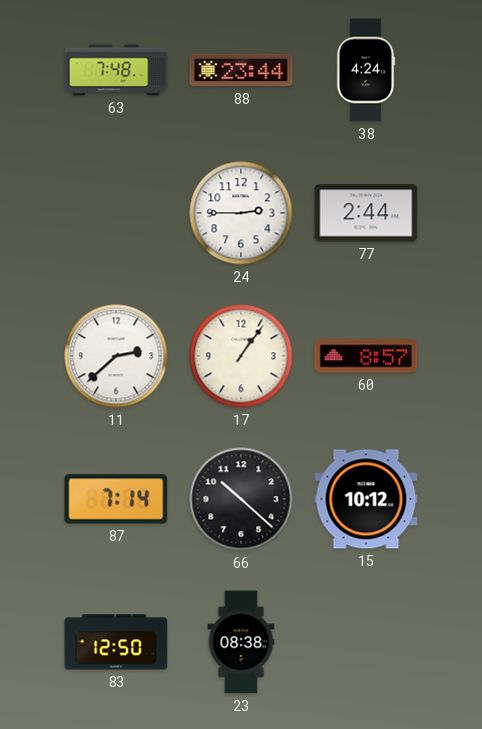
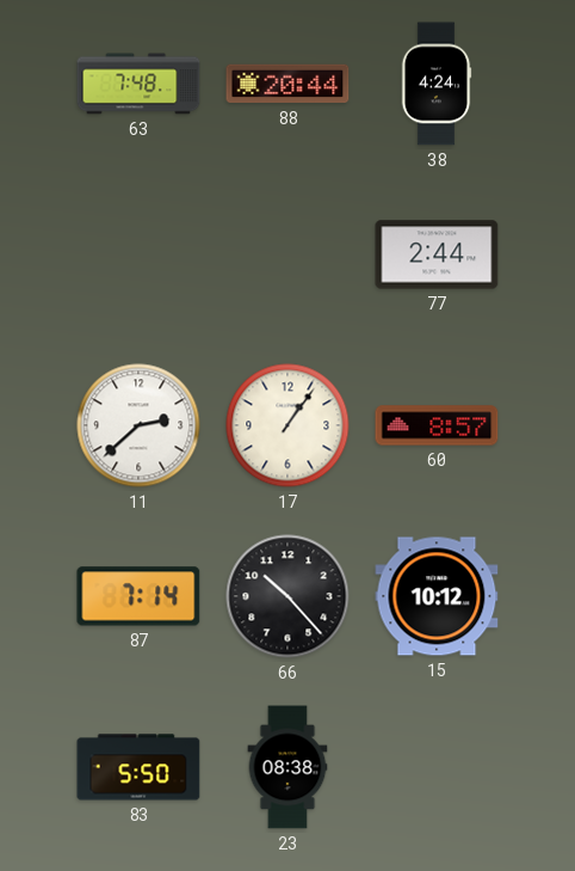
88: 23:44 -> 20:44
24: 2:45 -> none
66: 10:22 -> 10:23
83: 12:50 -> 5:50
